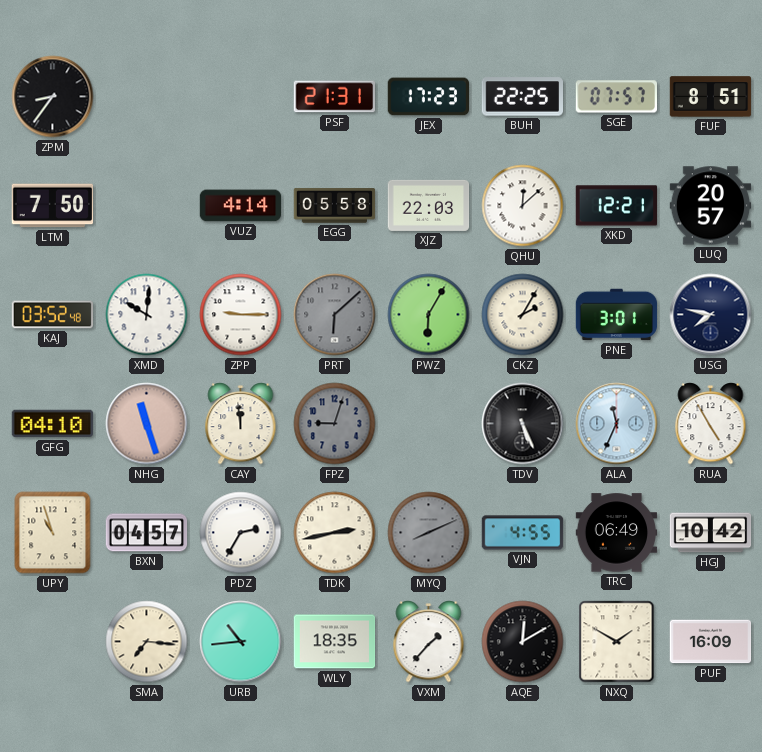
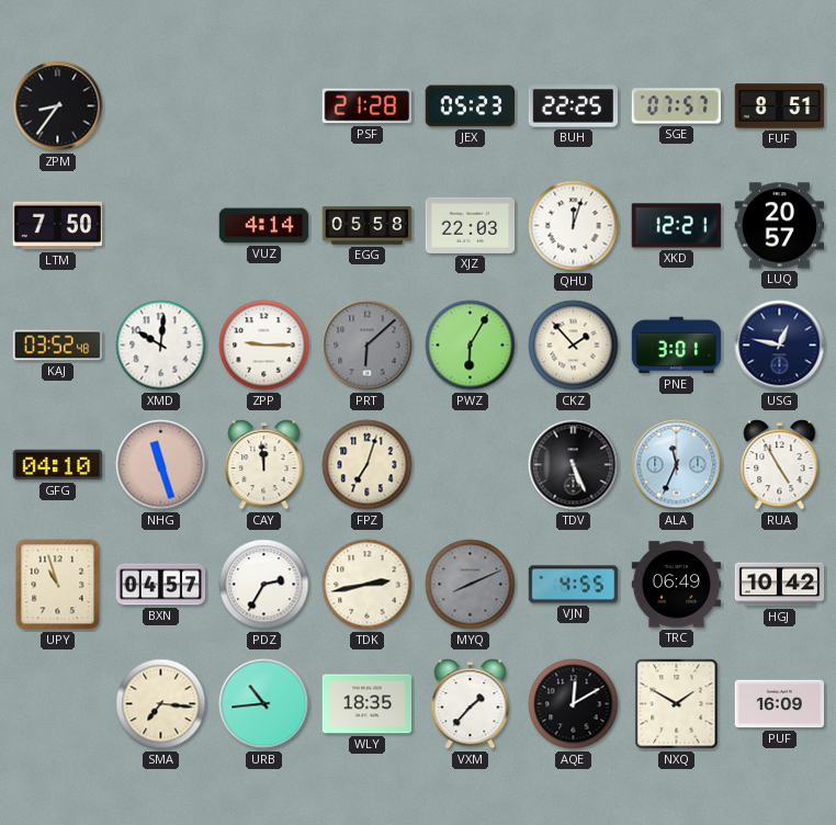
PSF: 21:31 -> 21:28
JEX: 17:23 -> 05:23
QHU: 12:08 -> 12:03
CKZ: 2:05 -> 1:53
USG: 7:47 -> 12:47
FPZ: 9:03 -> 7:03
FPZ dial: grey -> cream
